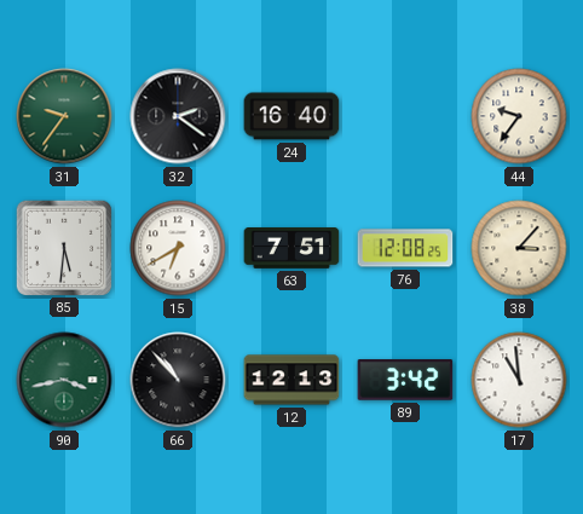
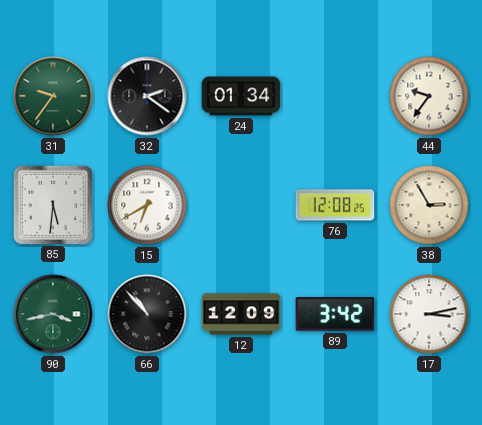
24: 16:40 -> 01:34
63: 7:51 -> none
38: 3:07 -> 2:55
12: 12:13 -> 12:09
17: 10:59 -> 3:13
